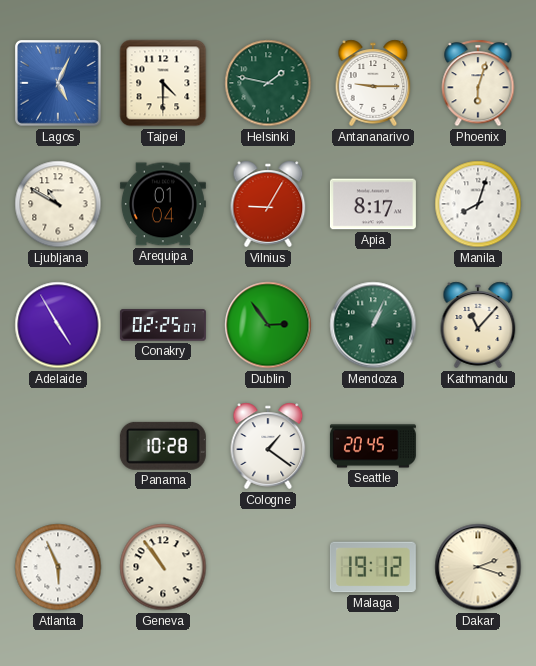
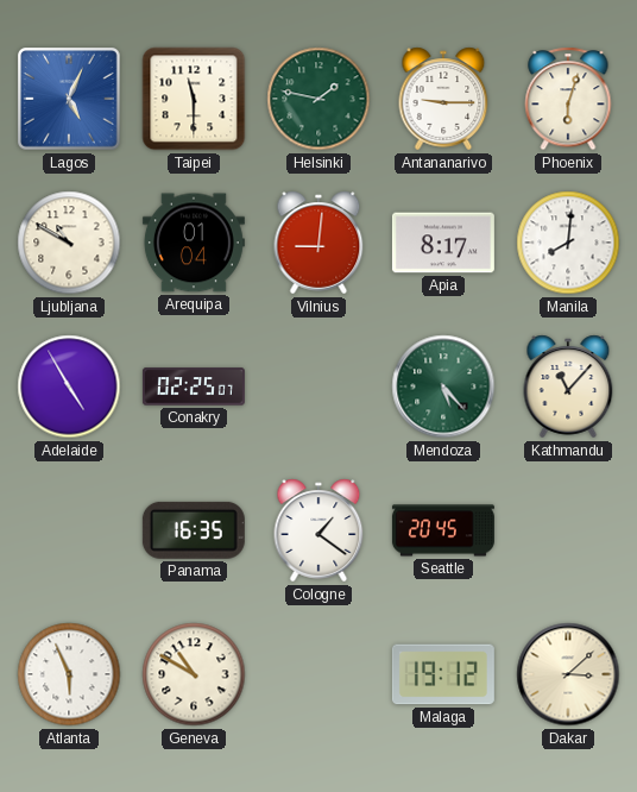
Taipei: 4:30 -> 11:30
Vilnius: 9:05 -> 9:01
Manila: 8:03 -> 8:01
Dublin: 2:54 -> none
Mendoza: 1:04 -> 5:23
Panama: 10:28 -> 16:35
Geneva: 10:54 -> 10:50
Dakar: 2:18 -> 3:08
